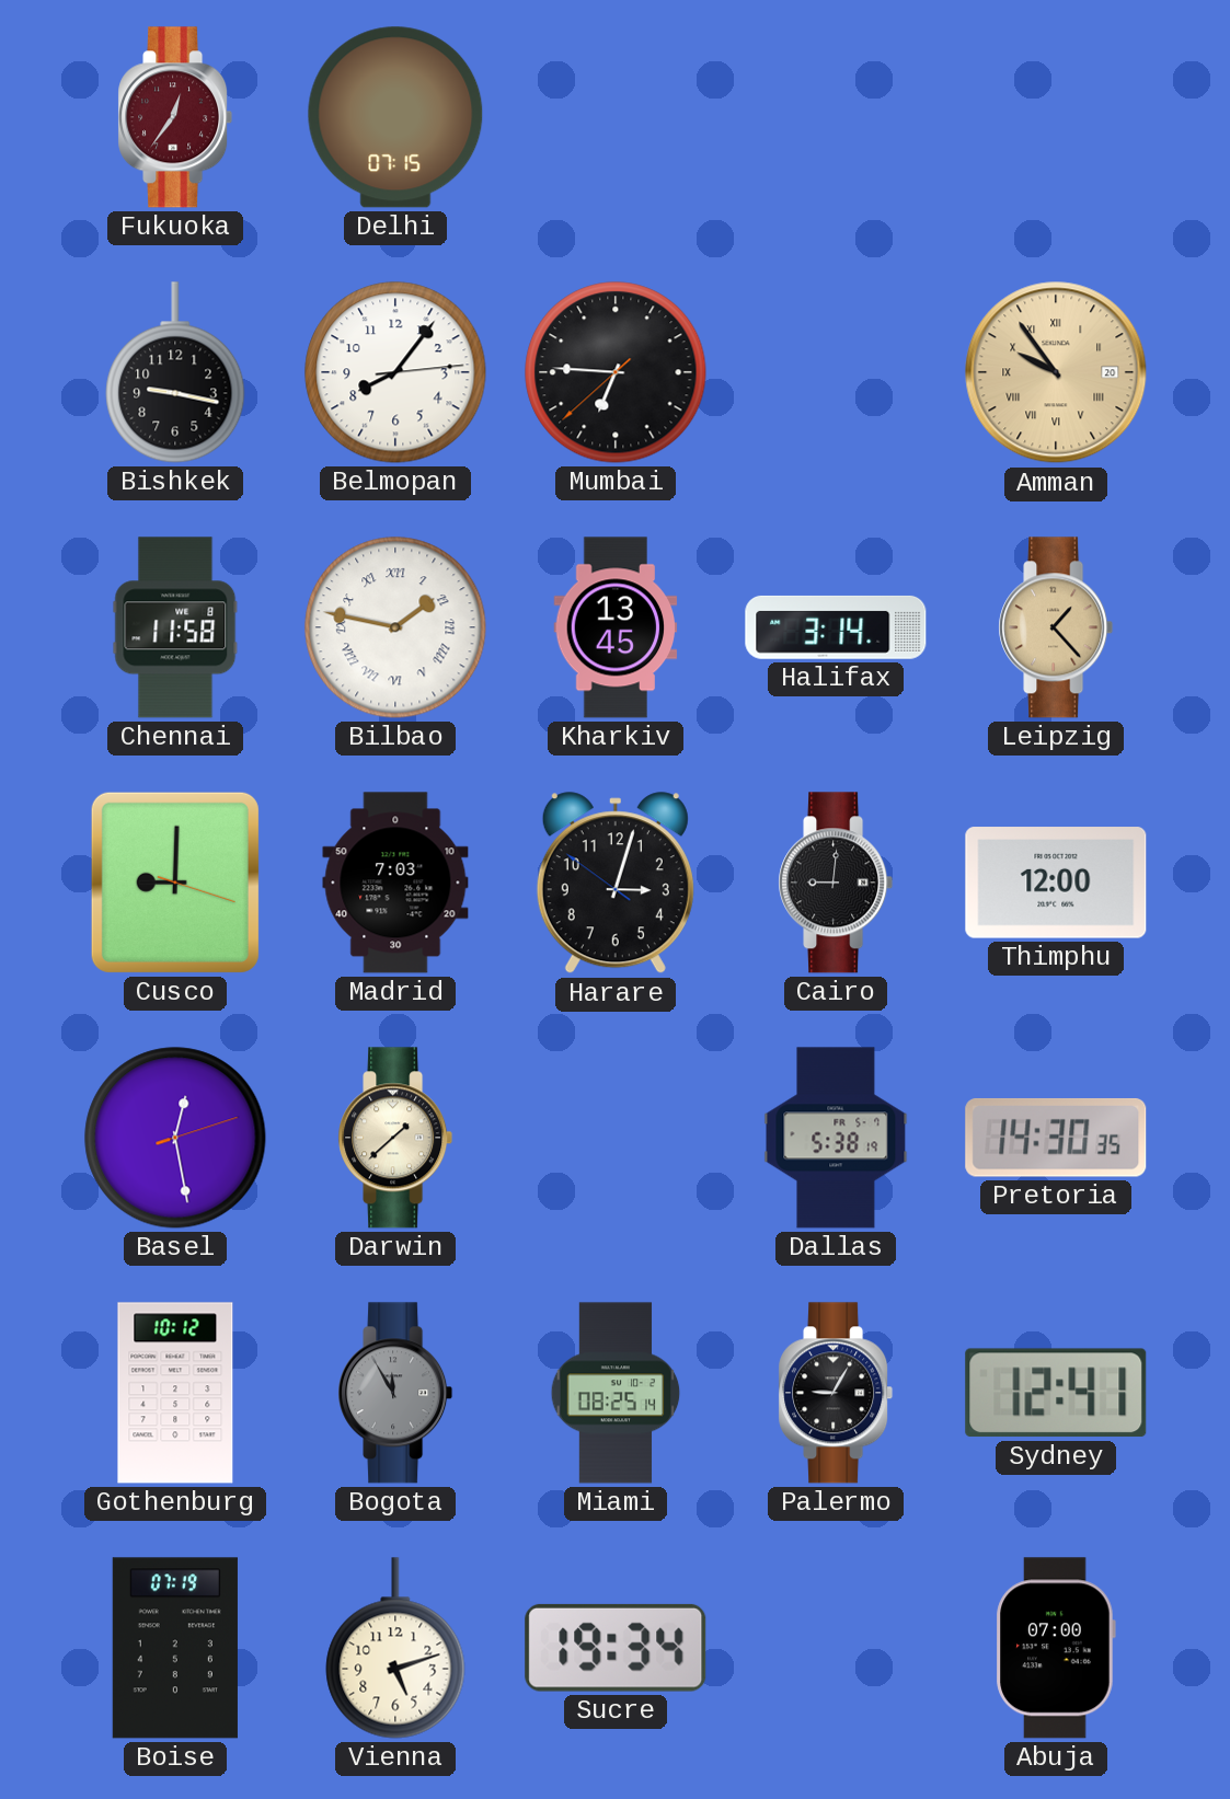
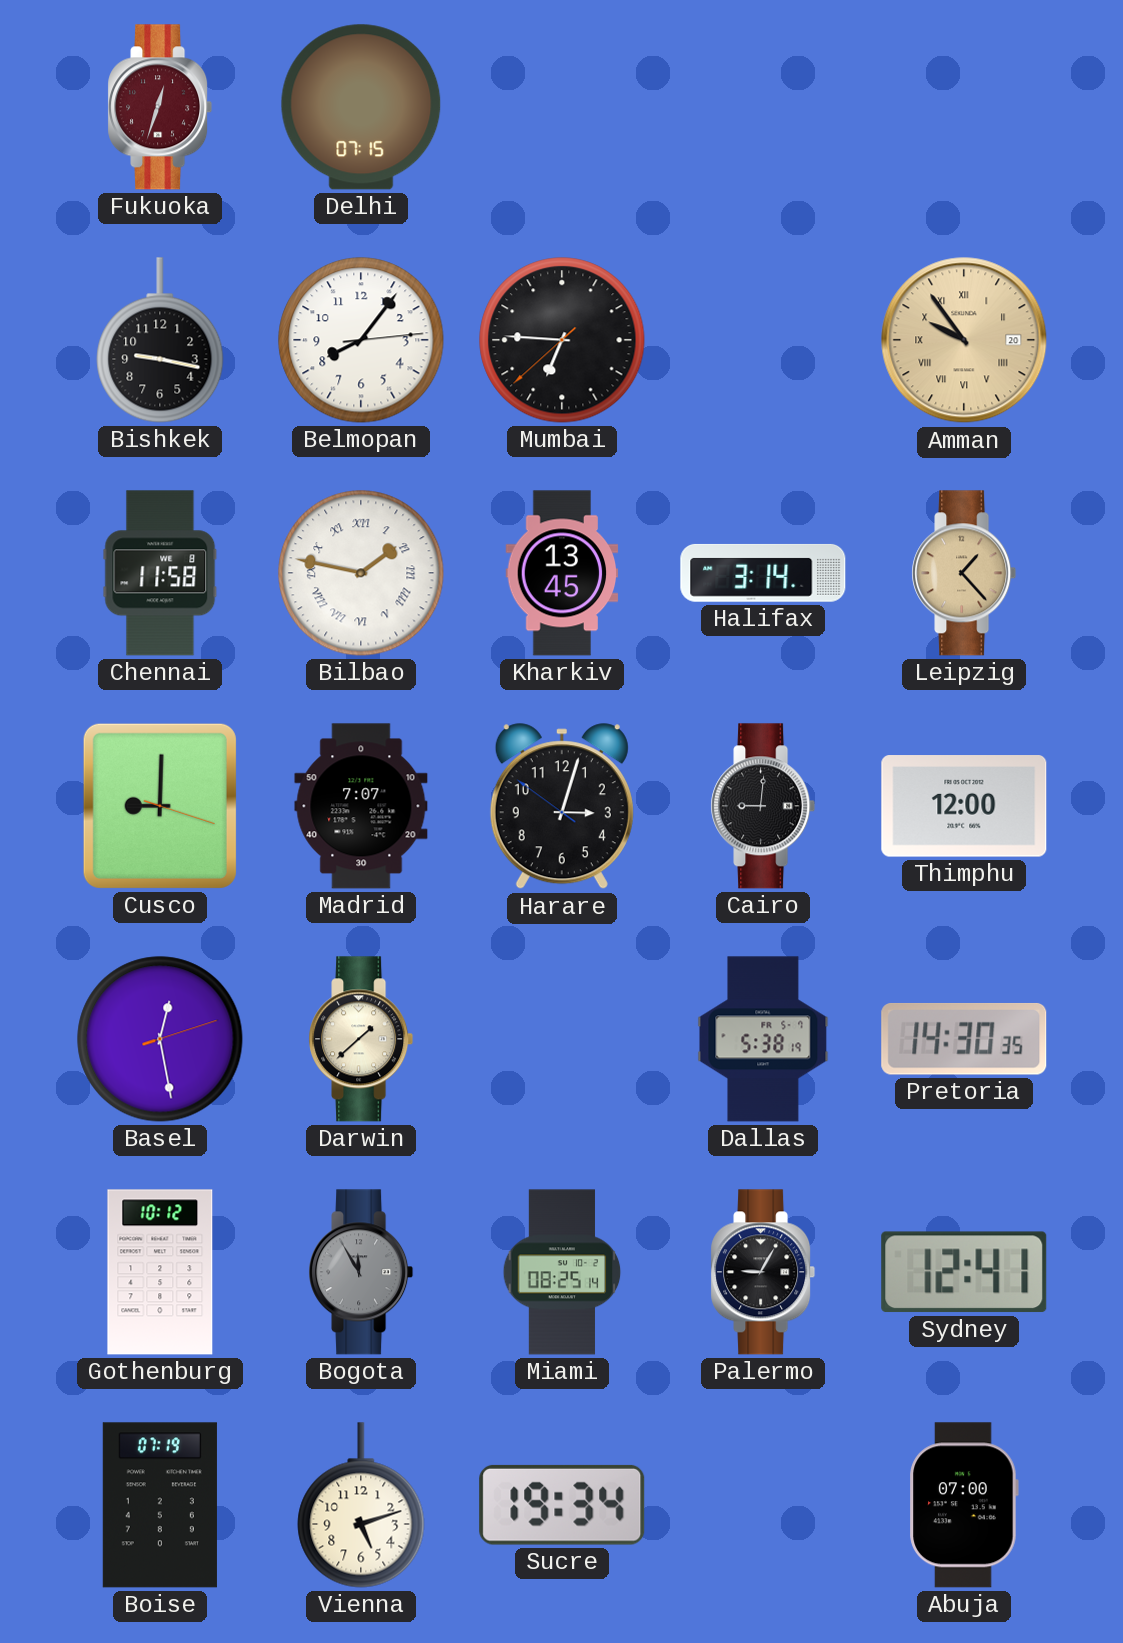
Fukuoka: 12:36 -> 12:33
Madrid: 7:03 -> 7:07
